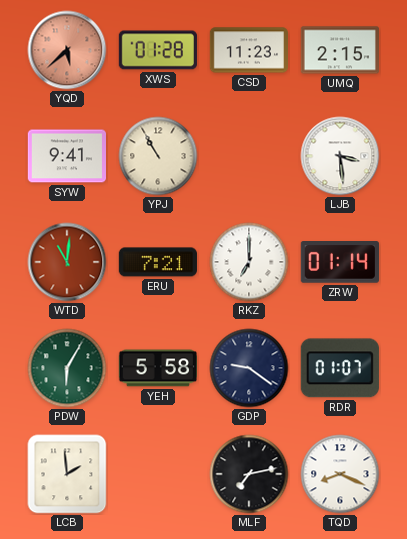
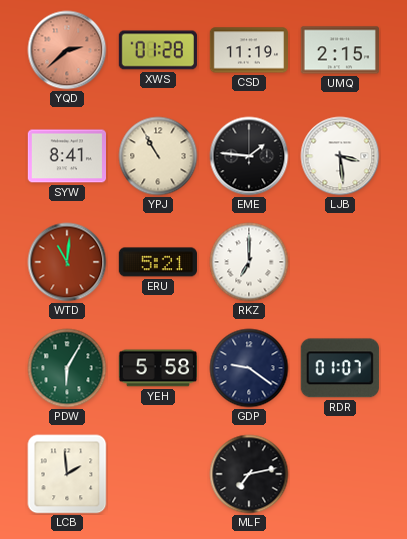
YQD: 5:38 -> 2:38
CSD: 11:23 -> 11:19
SYW: 9:41 -> 8:41
EME: none -> 1:46
ERU: 7:21 -> 5:21
ZRW: 01:14 -> none
TQD: 8:19 -> none
